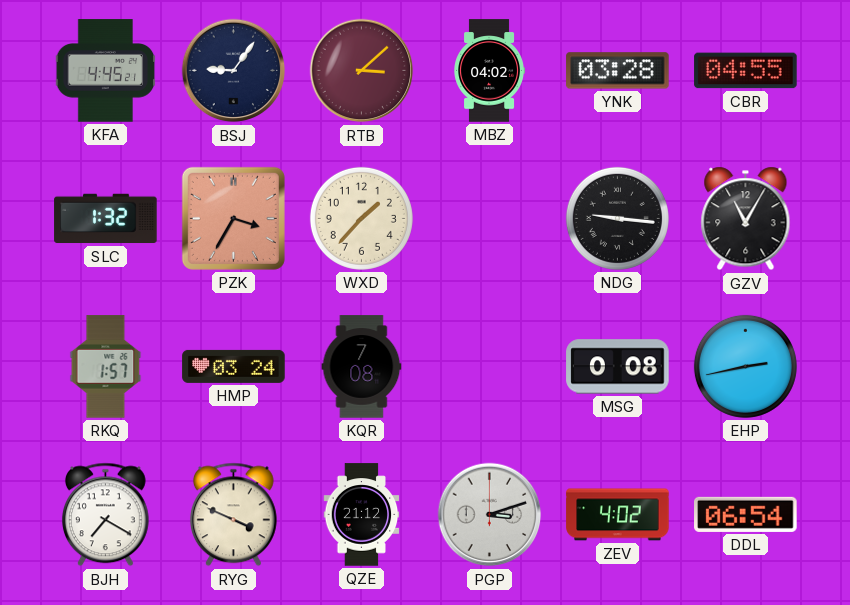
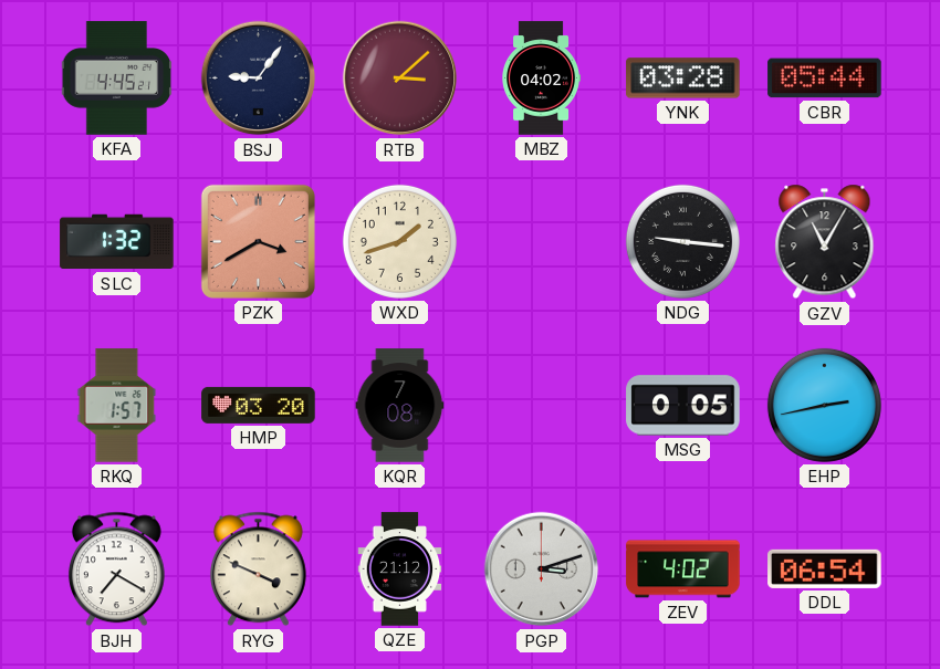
CBR: 04:55 -> 05:44
PZK: 3:35 -> 3:40
WXD: 1:37 -> 1:42
HMP: 03:24 -> 03:20
MSG: 0:08 -> 0:05
